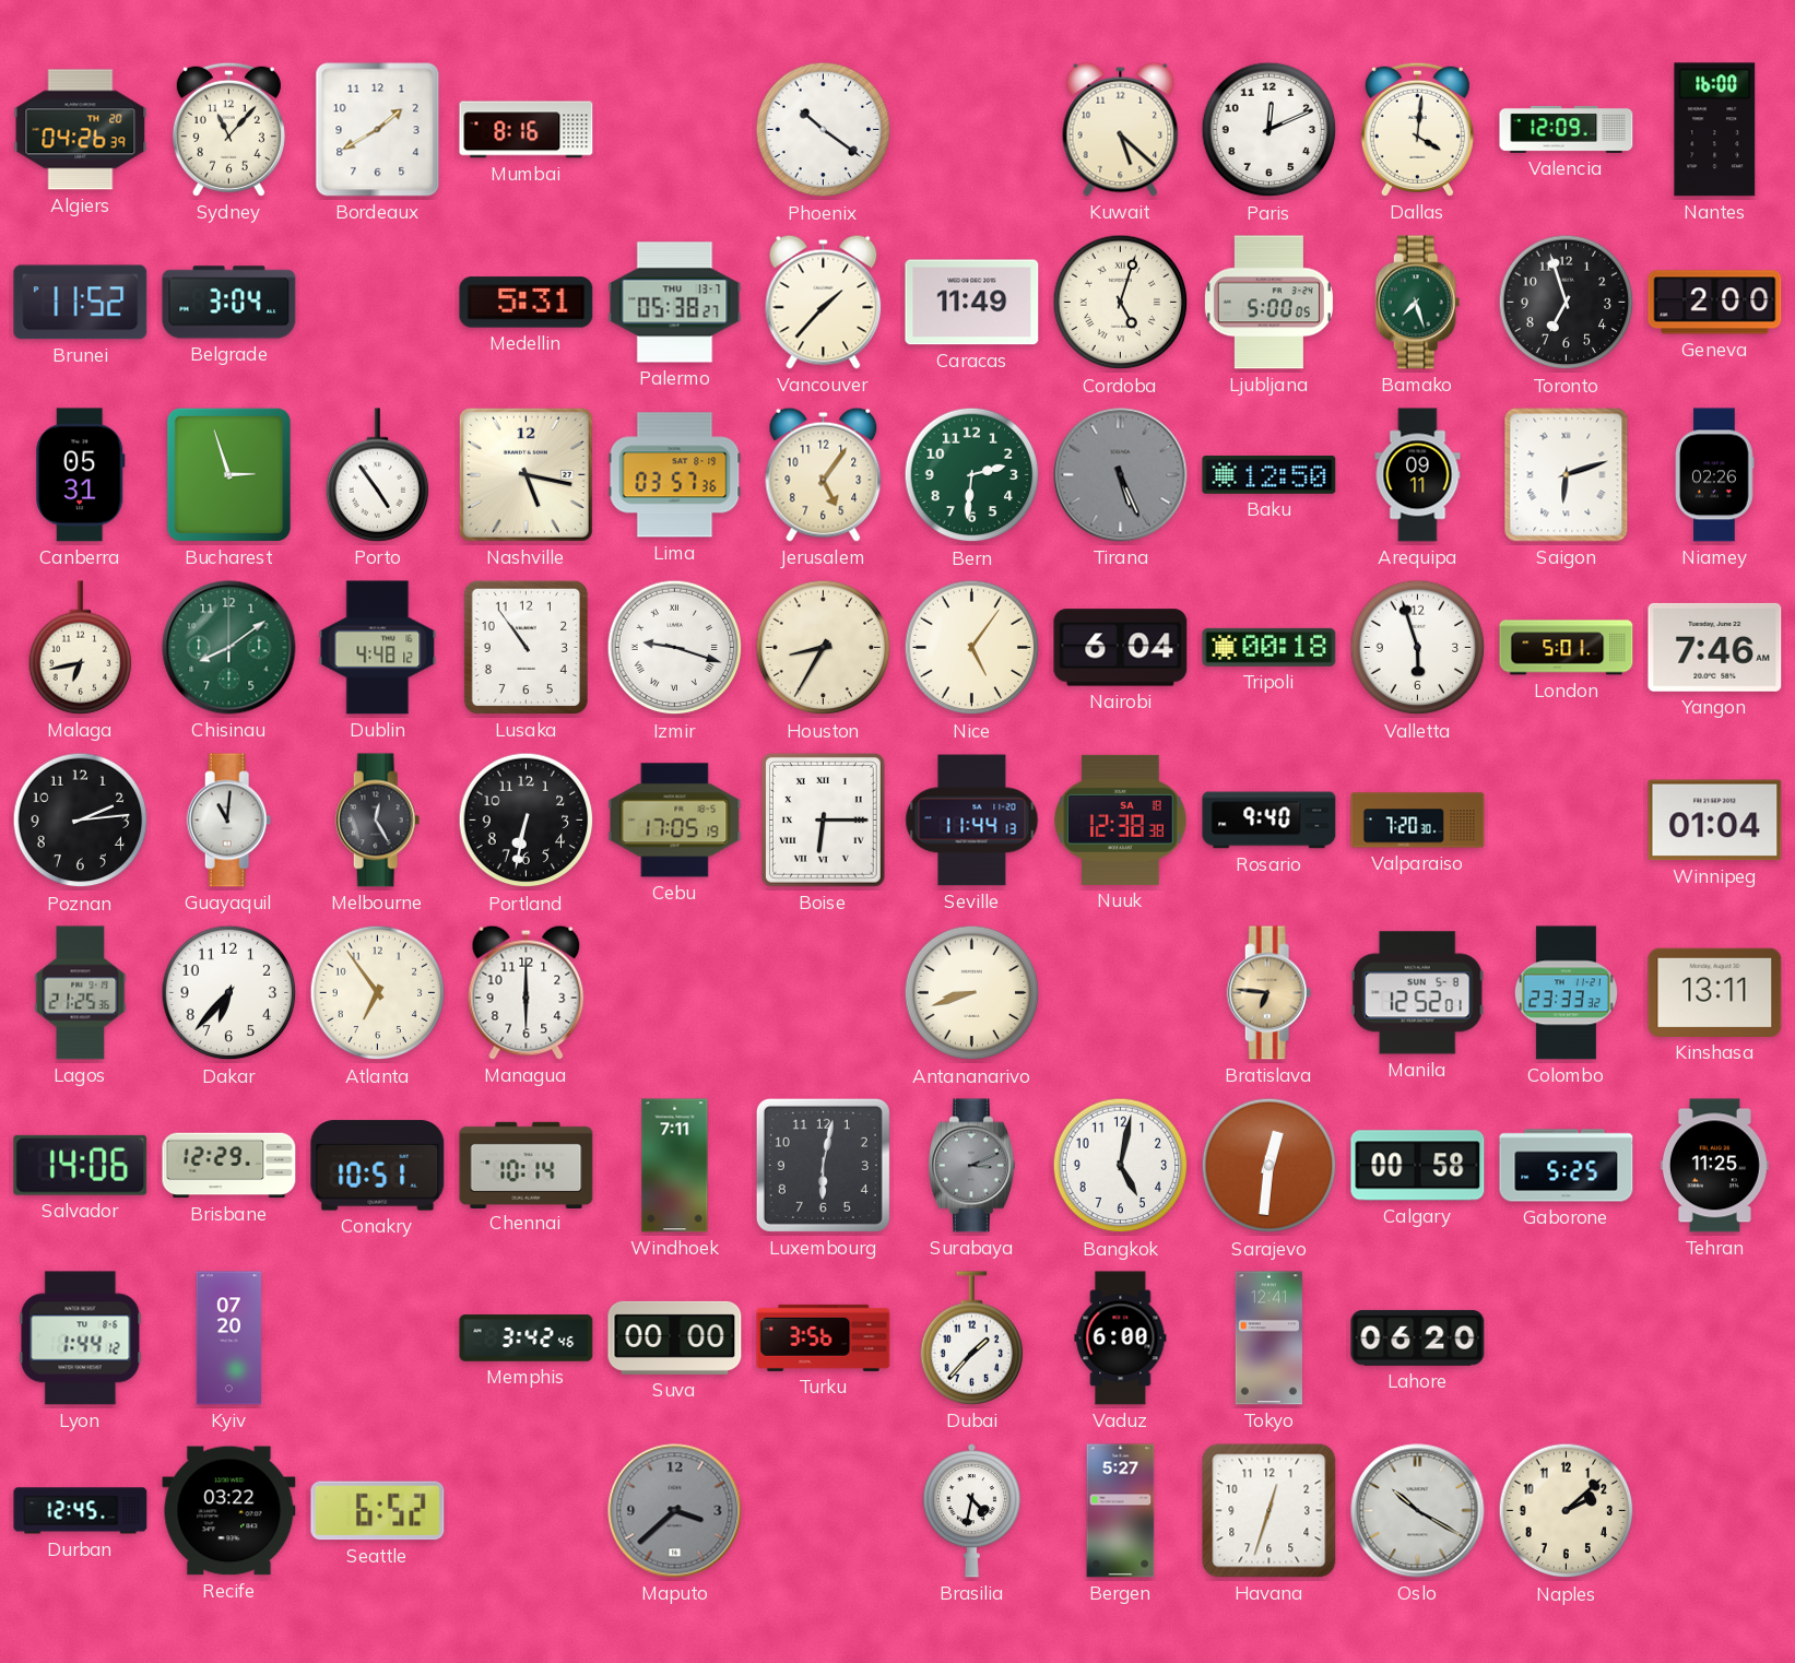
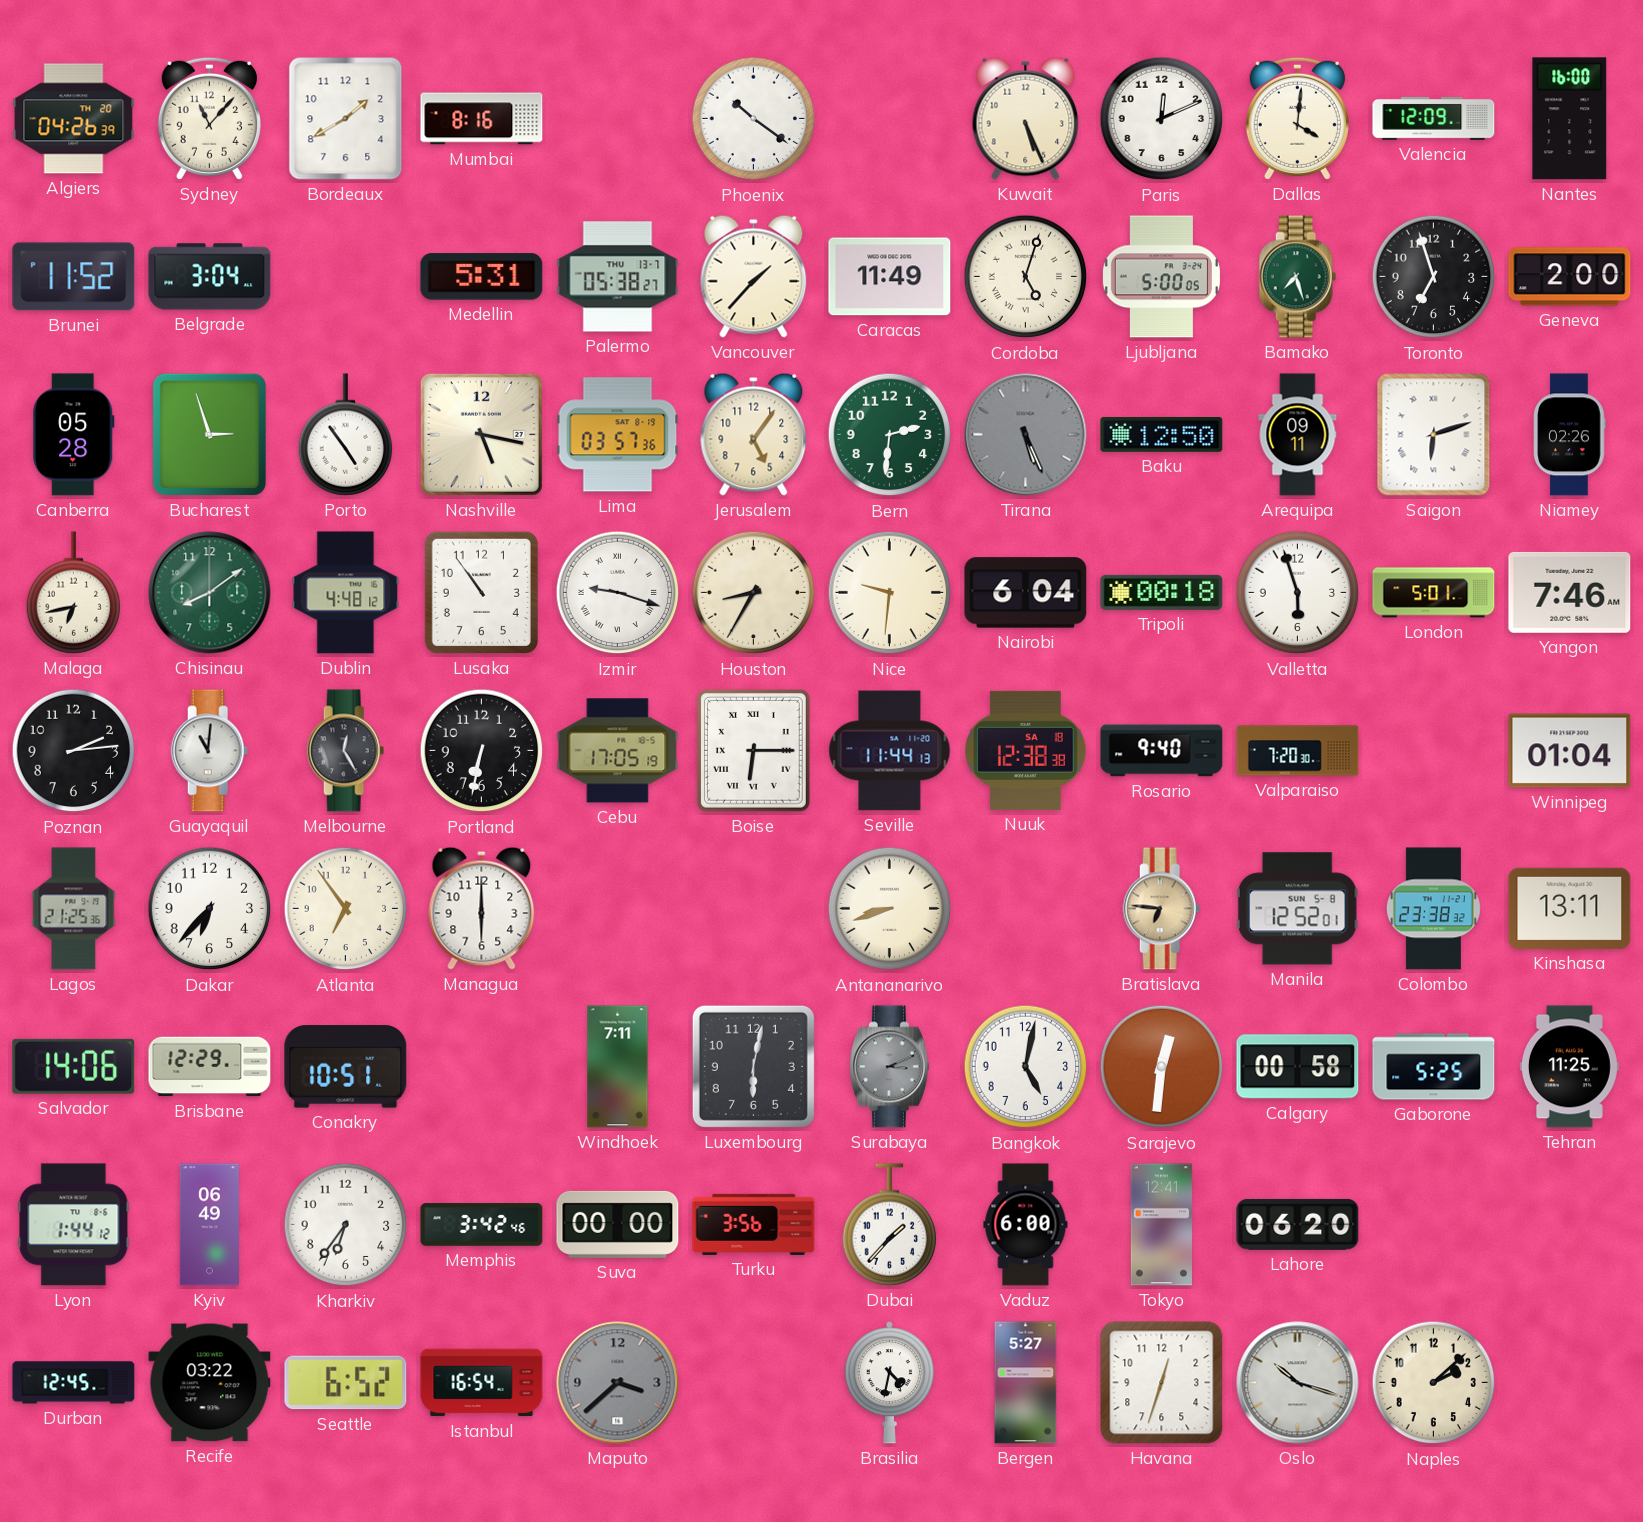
Kuwait: 5:22 -> 5:26
Canberra: 05:31 -> 05:28
Nice: 5:06 -> 9:31
Colombo: 23:33 -> 23:38
Chennai: 10:14 -> none
Kyiv: 07:20 -> 06:49
Kharkiv: none -> 6:36
Istanbul: none -> 16:54
Oslo: 10:20 -> 10:18
